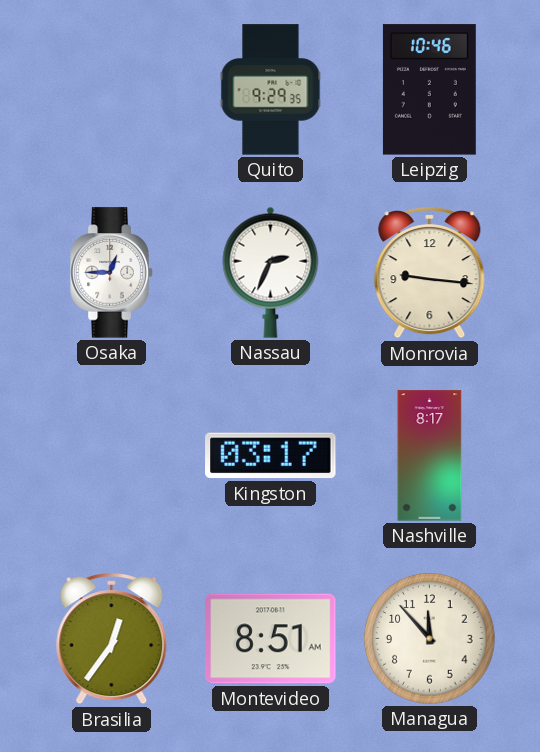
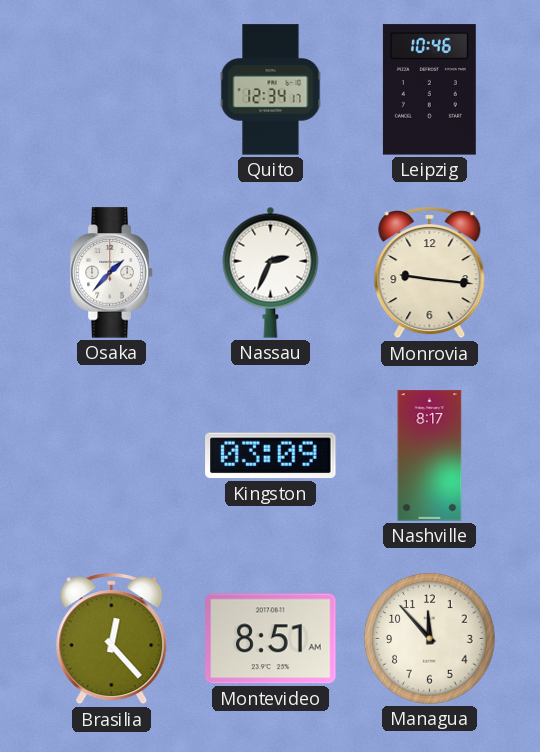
Quito: 9:29 -> 12:34
Osaka: 12:45 -> 1:37
Kingston: 03:17 -> 03:09
Brasilia: 12:36 -> 12:23
